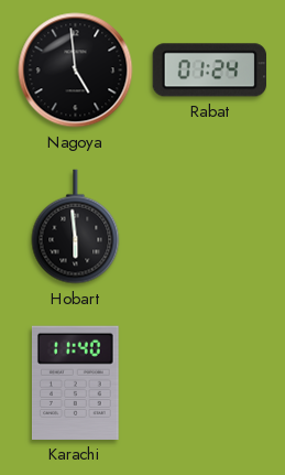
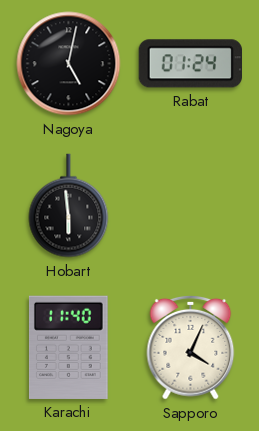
Nagoya: 4:59 -> 5:02
Sapporo: none -> 4:04
